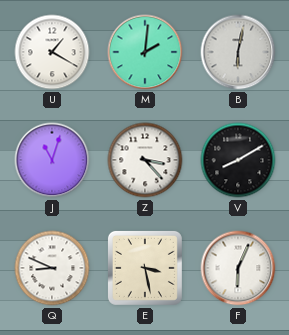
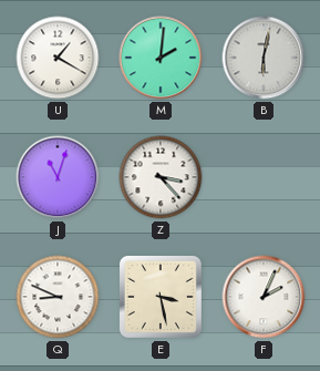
V: 8:10 -> none
F: 6:04 -> 2:04
